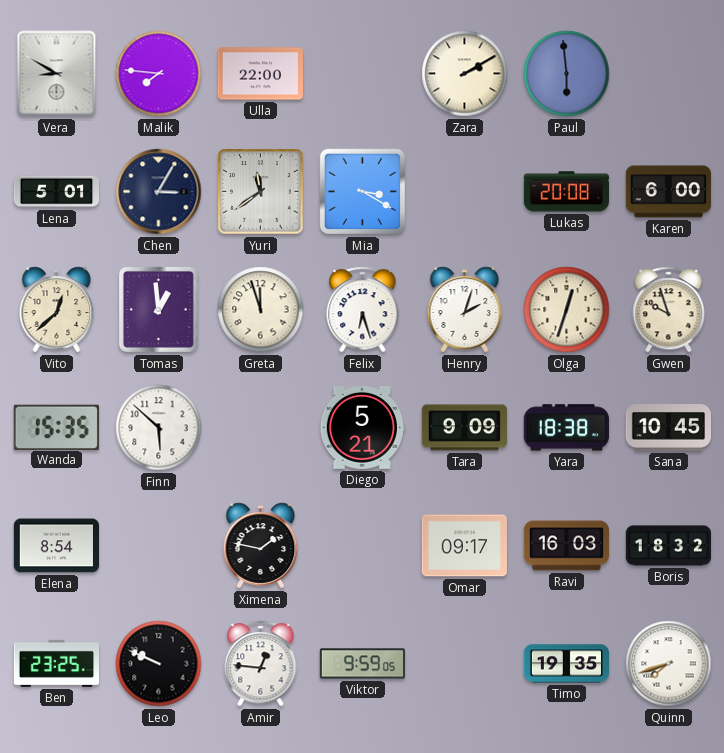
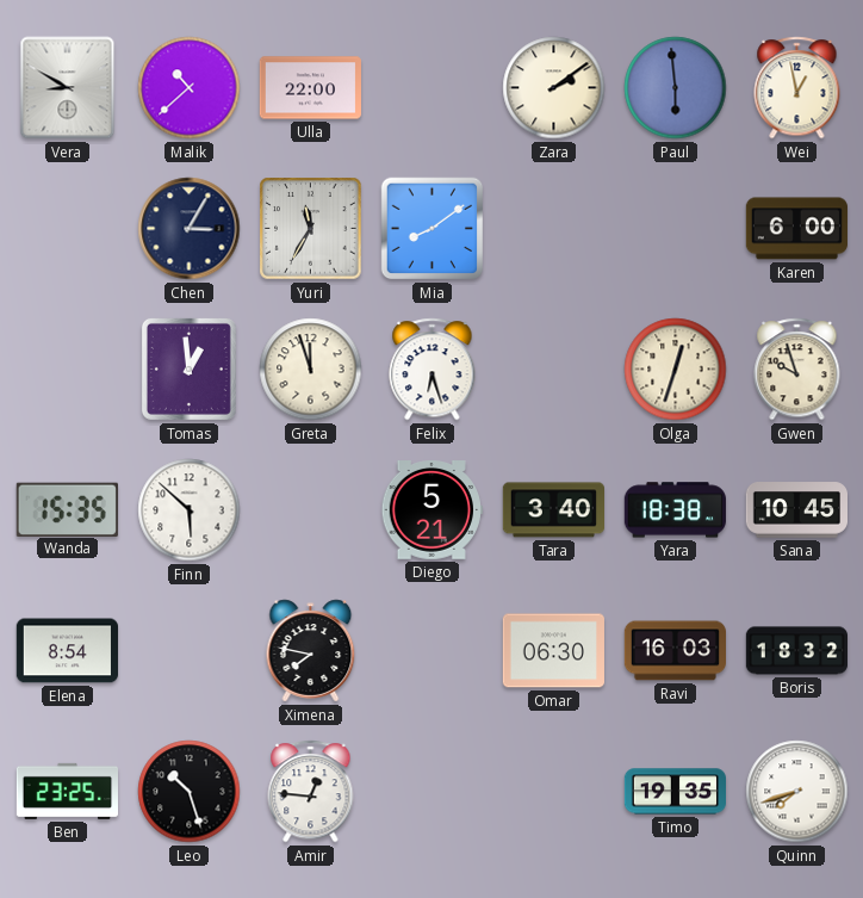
Malik: 7:46 -> 10:38
Zara: 2:10 -> 2:09
Wei: none -> 12:58
Lena: 5:01 -> none
Yuri: 11:39 -> 11:35
Mia: 3:20 -> 8:09
Lukas: 20:08 -> none
Vito: 12:38 -> none
Henry: 2:03 -> none
Tara: 9:09 -> 3:40
Ximena: 1:47 -> 7:47
Omar: 09:17 -> 06:30
Leo: 9:49 -> 10:27
Viktor: 9:59 -> none
